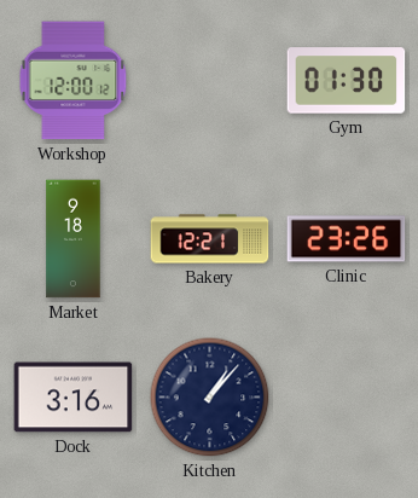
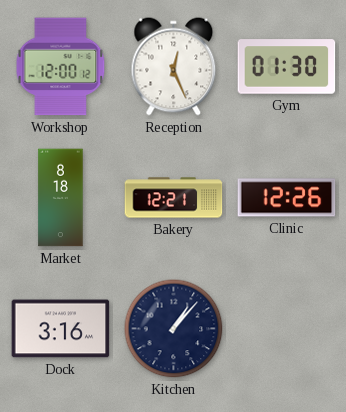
Reception: none -> 12:26
Market: 9:18 -> 8:18
Clinic: 23:26 -> 12:26
